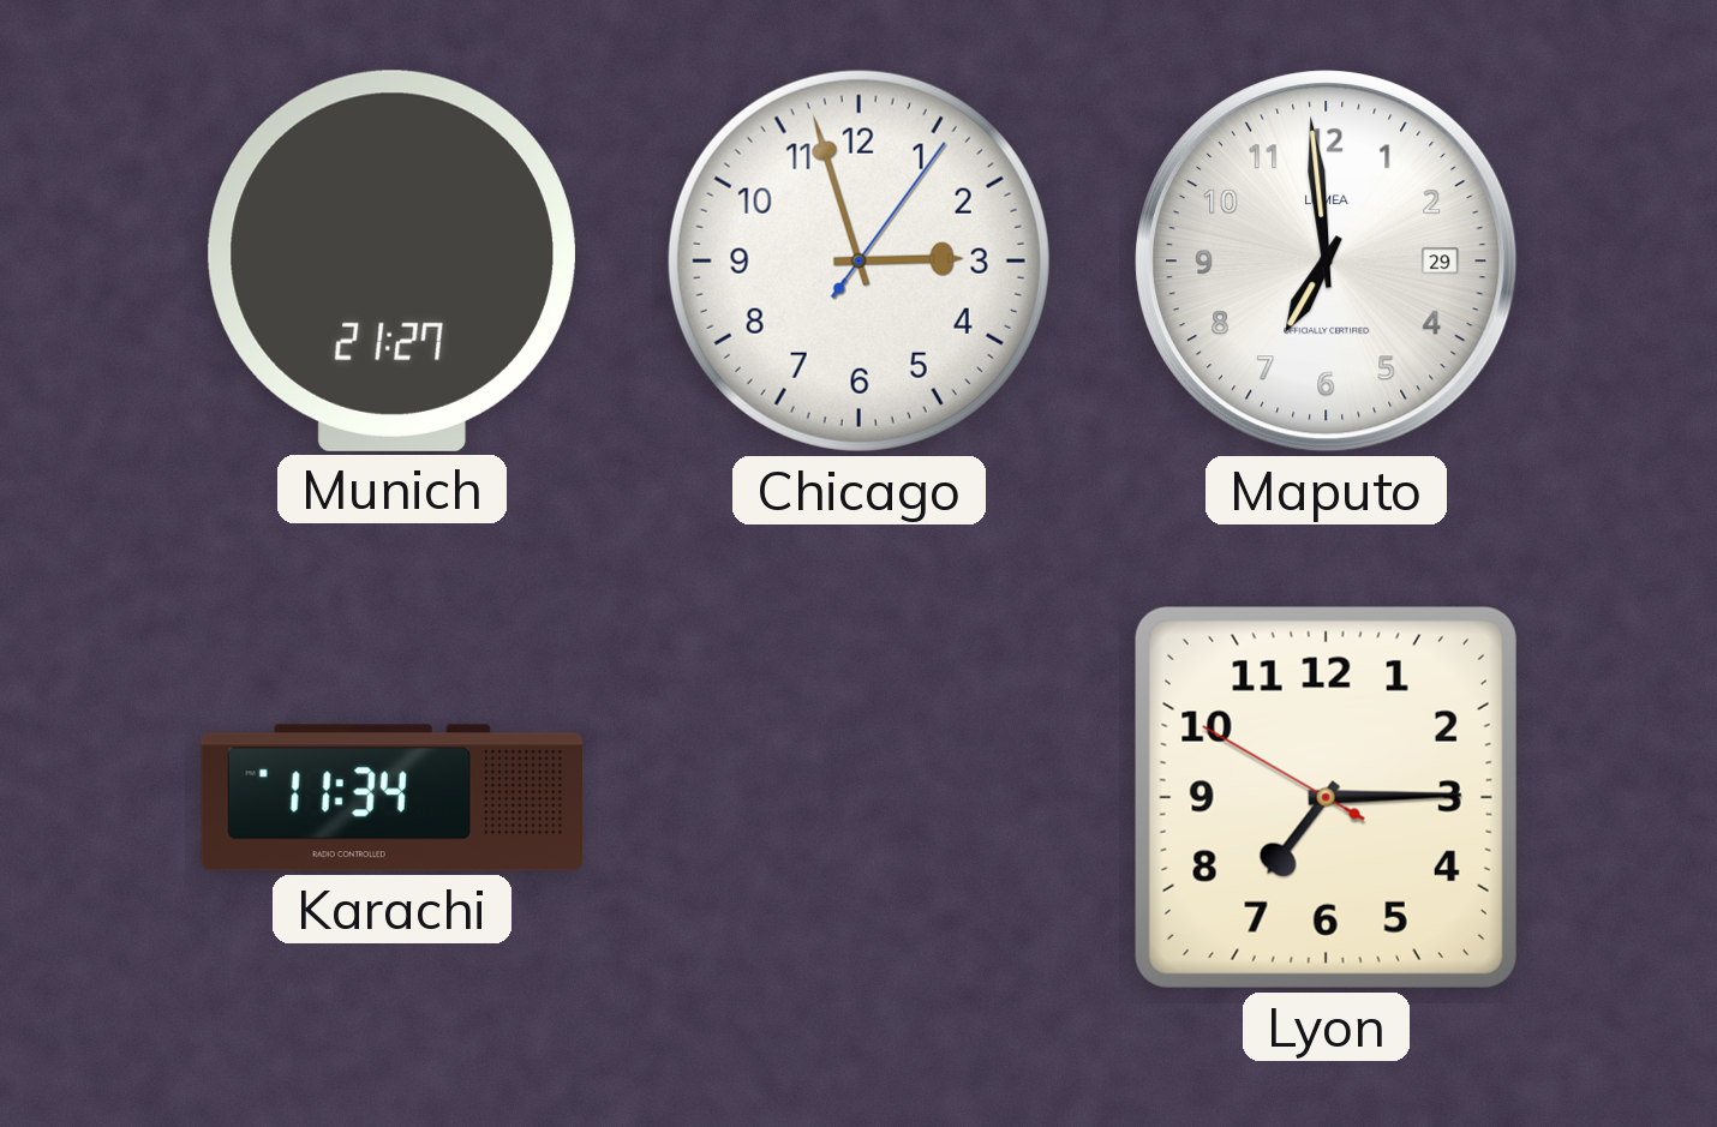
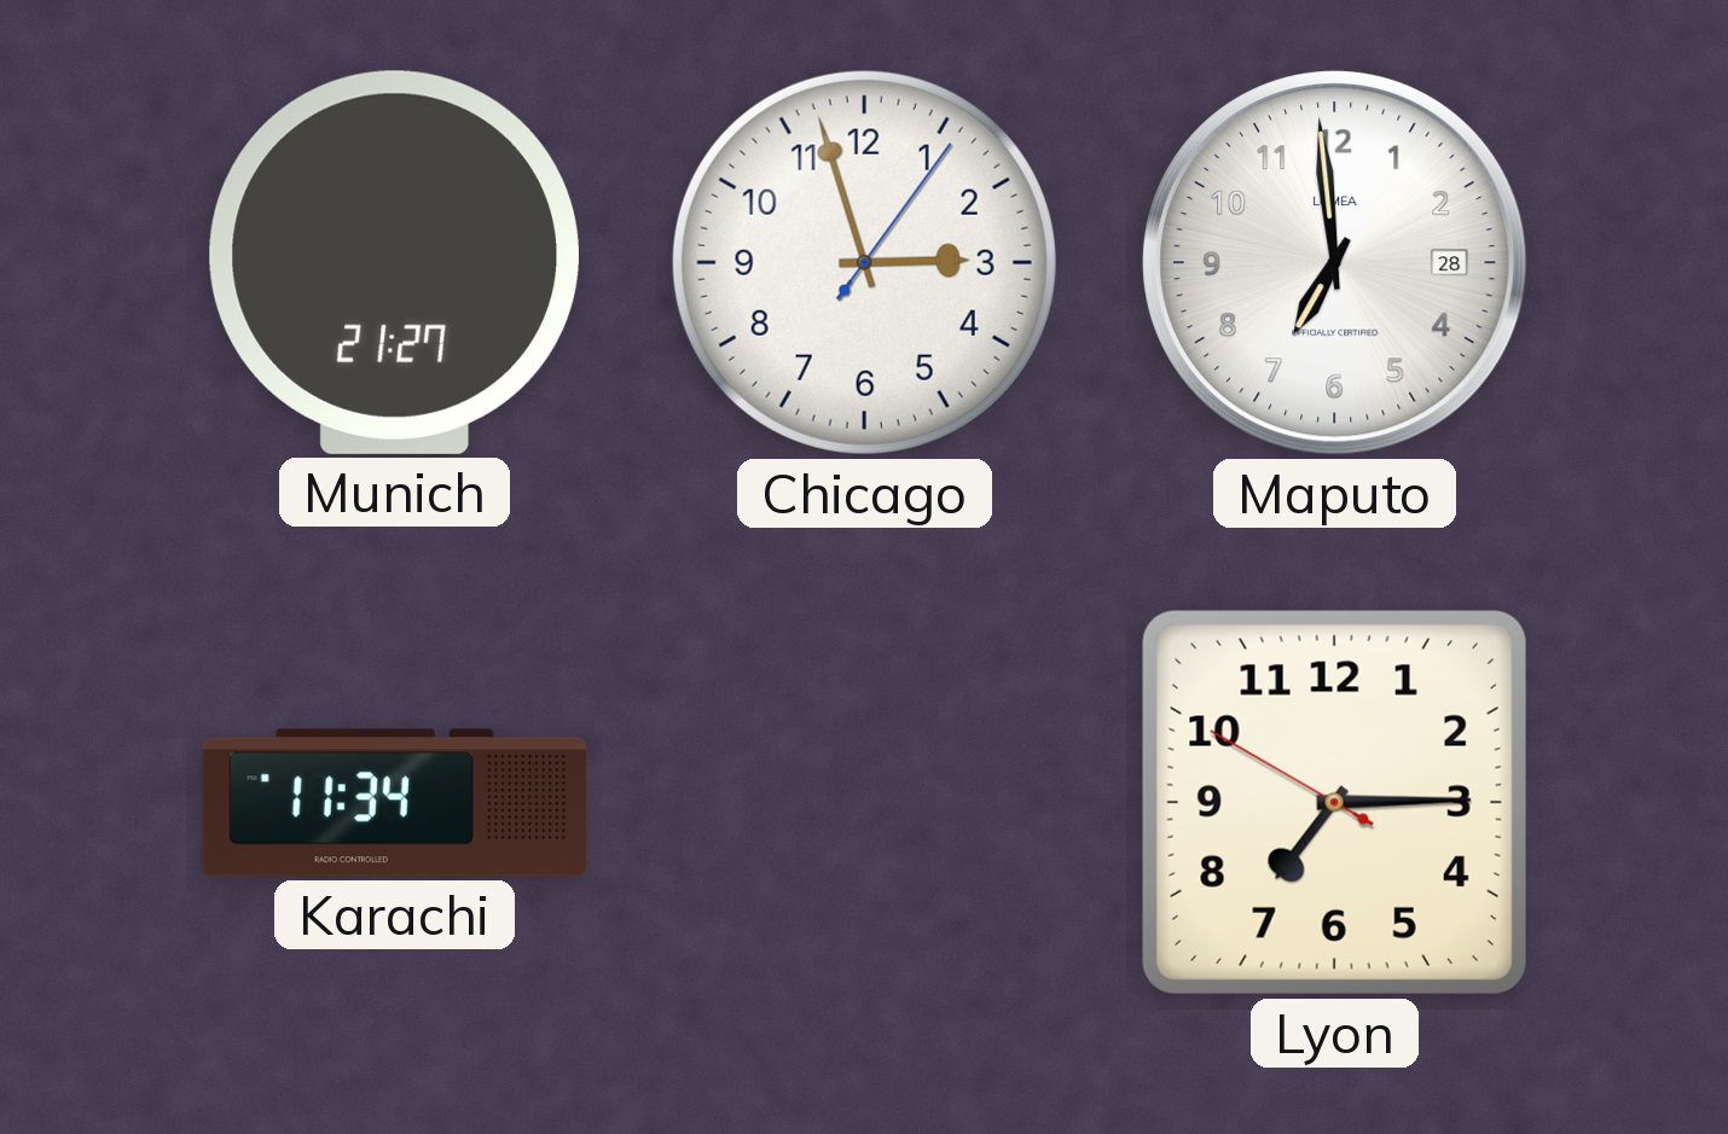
Maputo date: 29 -> 28
